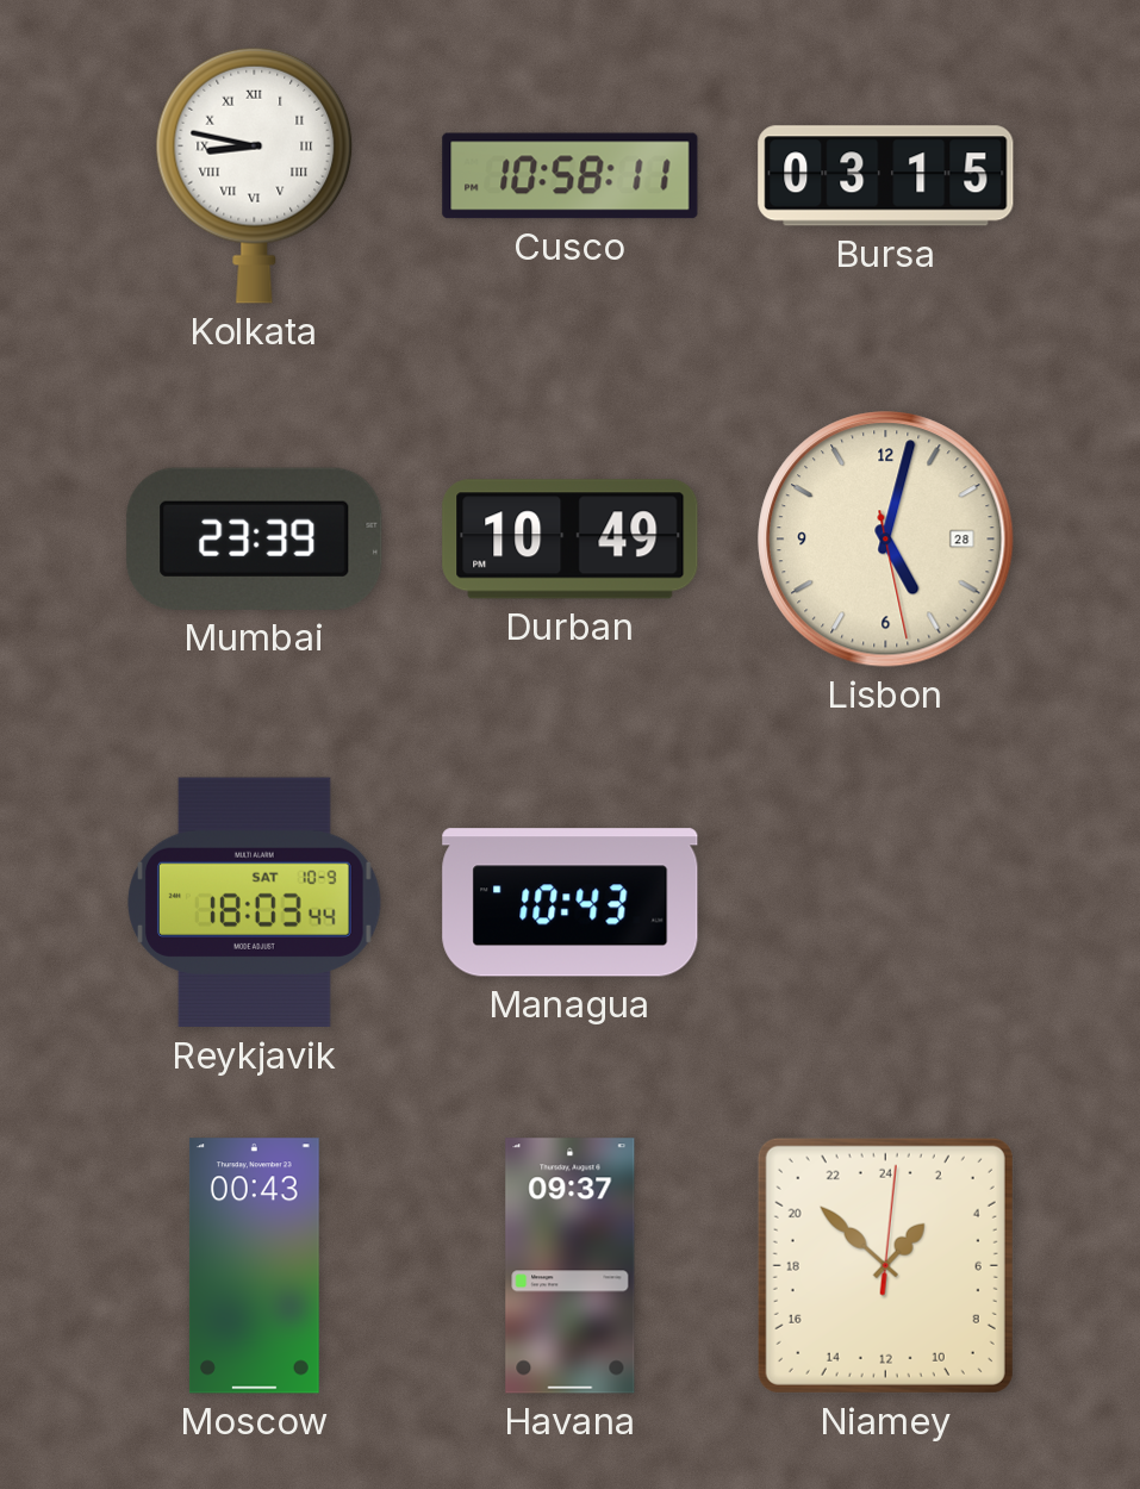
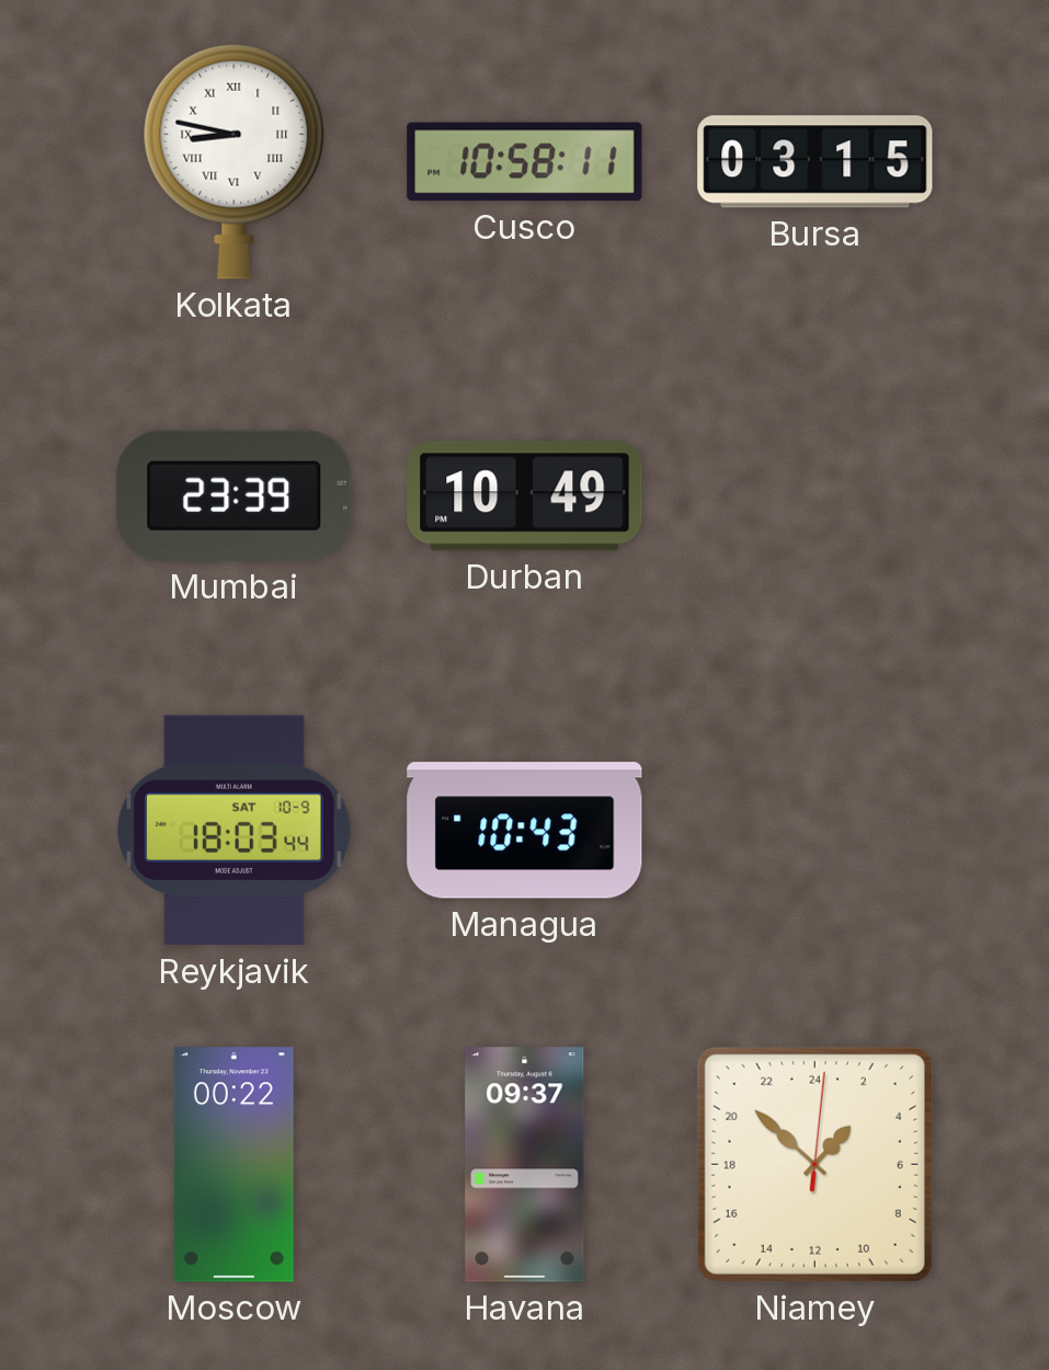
Lisbon: 5:02 -> none
Moscow: 00:43 -> 00:22
